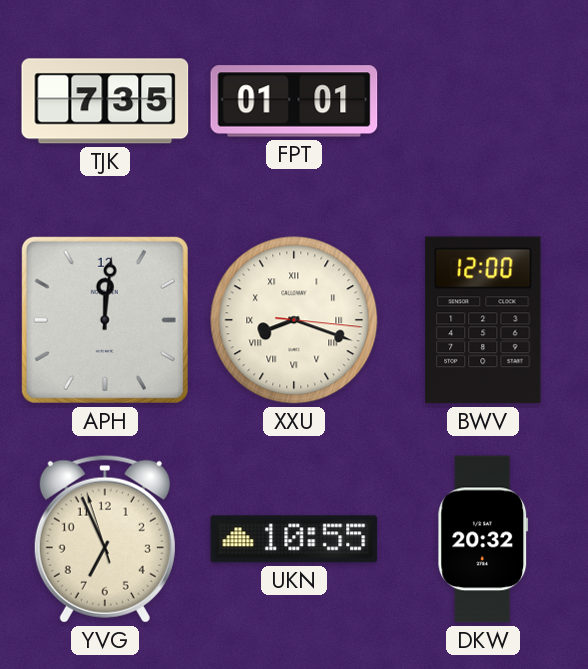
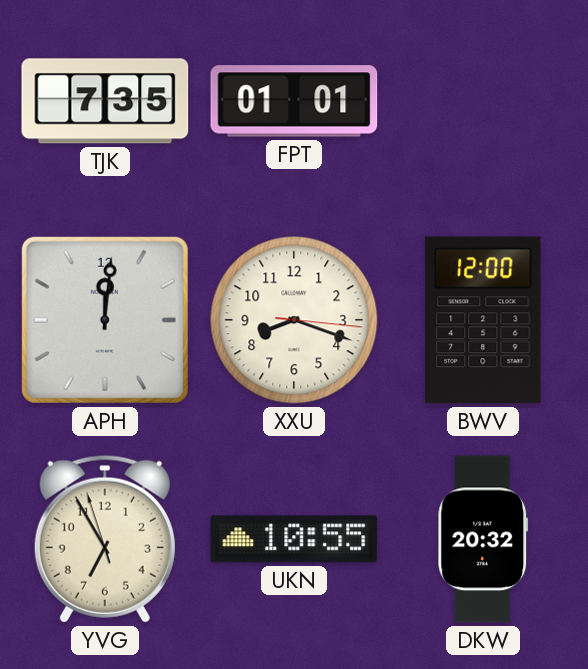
XXU numerals: Roman -> Arabic
YVG: 6:55 -> 6:54
